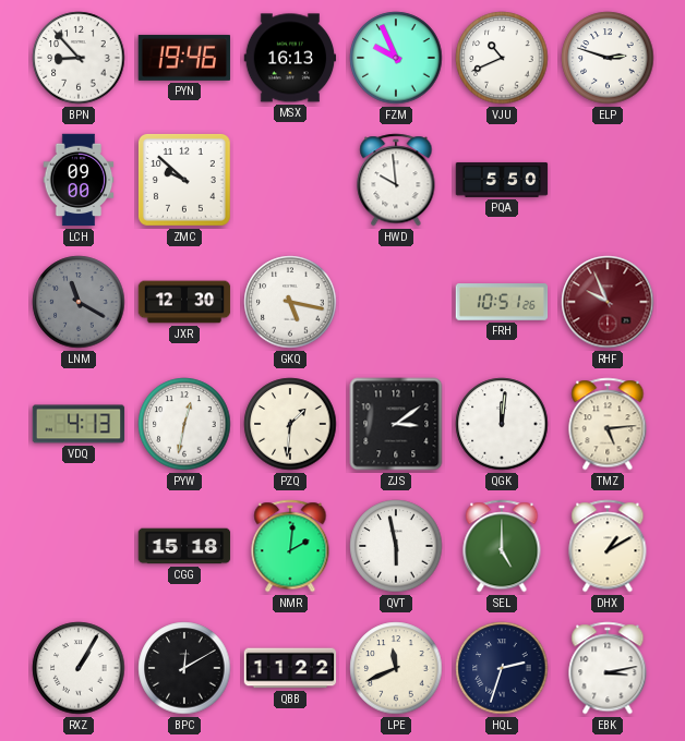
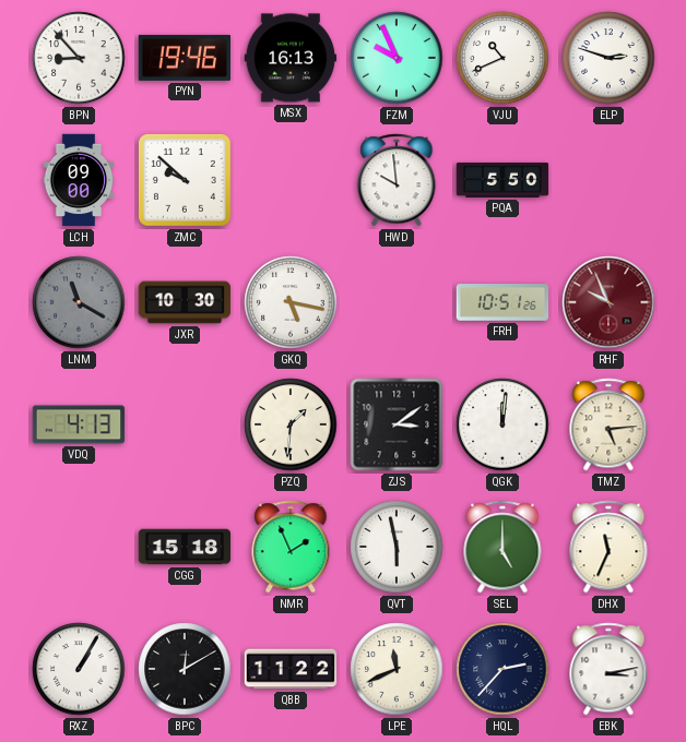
JXR: 12:30 -> 10:30
PYW: 12:32 -> none
NMR: 2:01 -> 1:56
DHX: 1:10 -> 11:34
HQL: 2:33 -> 2:37
